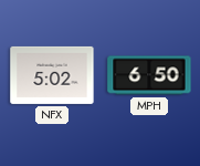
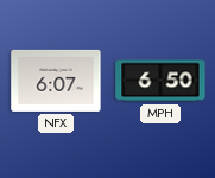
NFX: 5:02 -> 6:07
